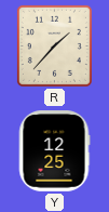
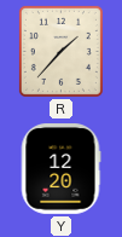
Y: 12:25 -> 12:20
